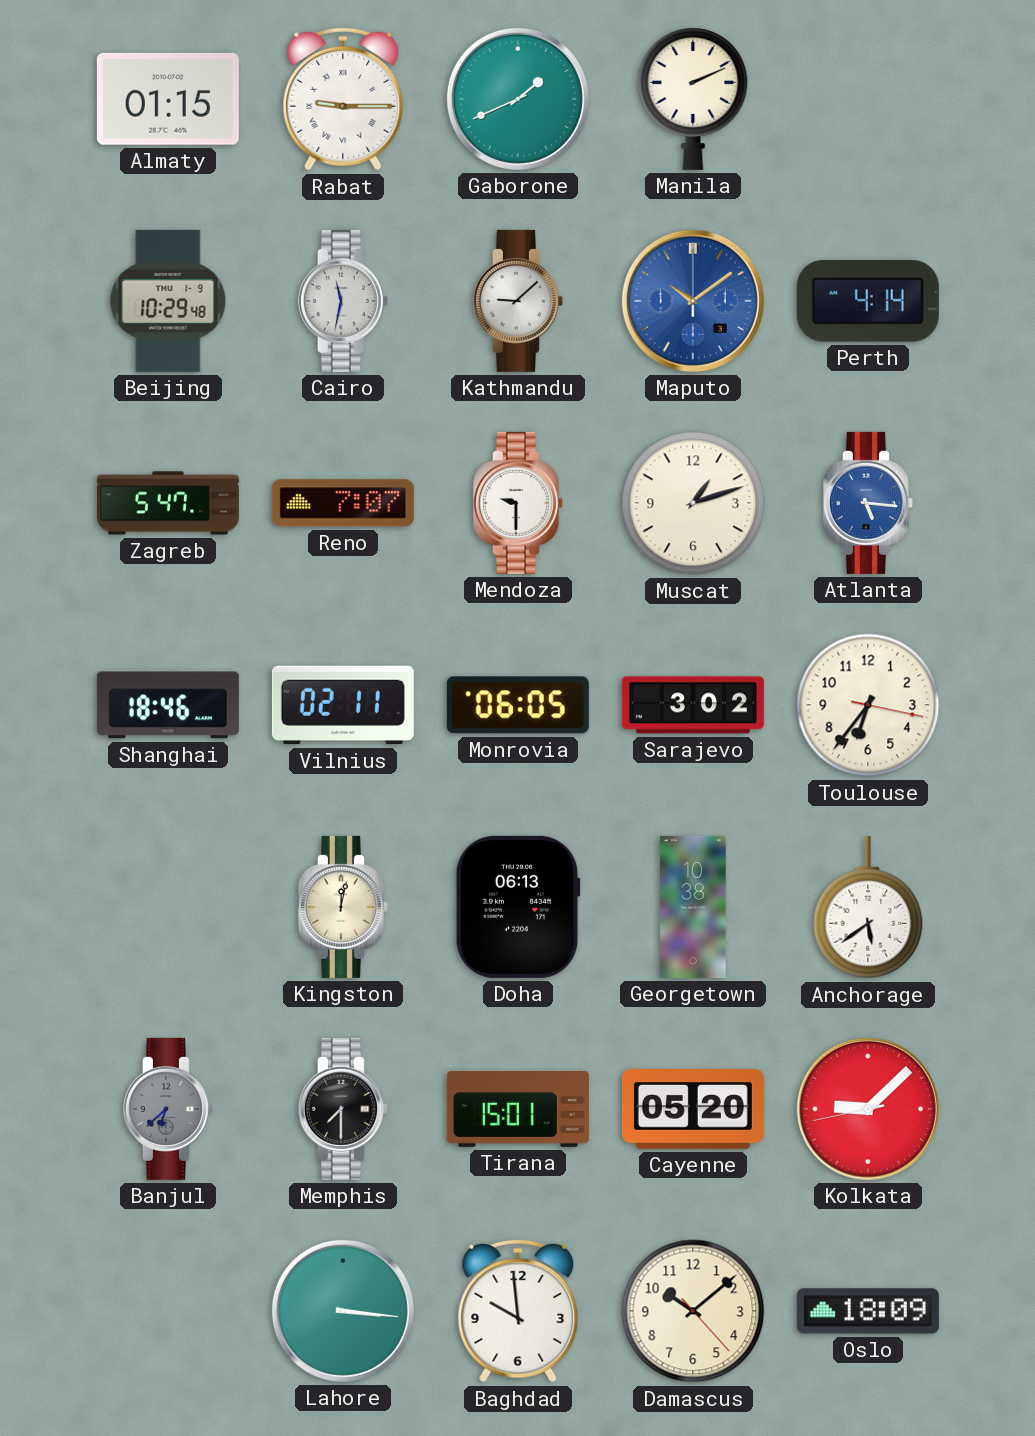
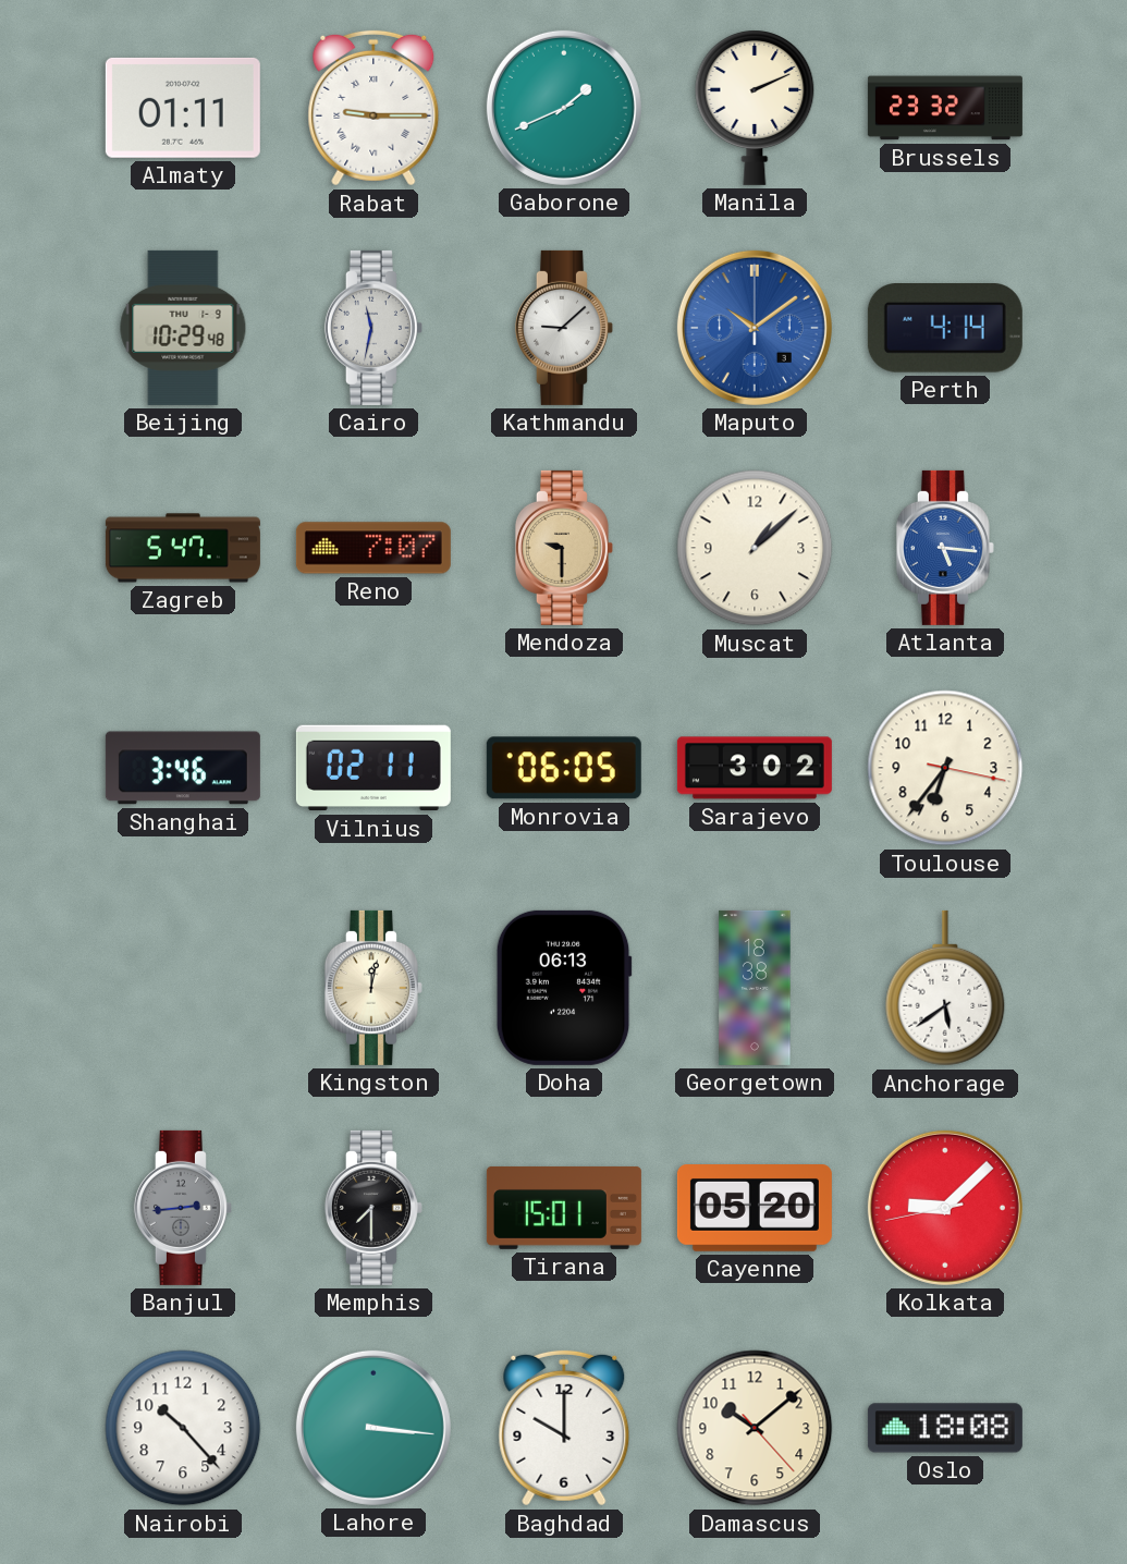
Almaty: 01:15 -> 01:11
Brussels: none -> 23:32
Mendoza dial: white -> champagne
Muscat: 1:12 -> 1:08
Shanghai: 18:46 -> 3:46
Georgetown: 10:38 -> 18:38
Banjul: 6:38 -> 2:44
Nairobi: none -> 10:23
Baghdad: 9:59 -> 10:00
Oslo: 18:09 -> 18:08
